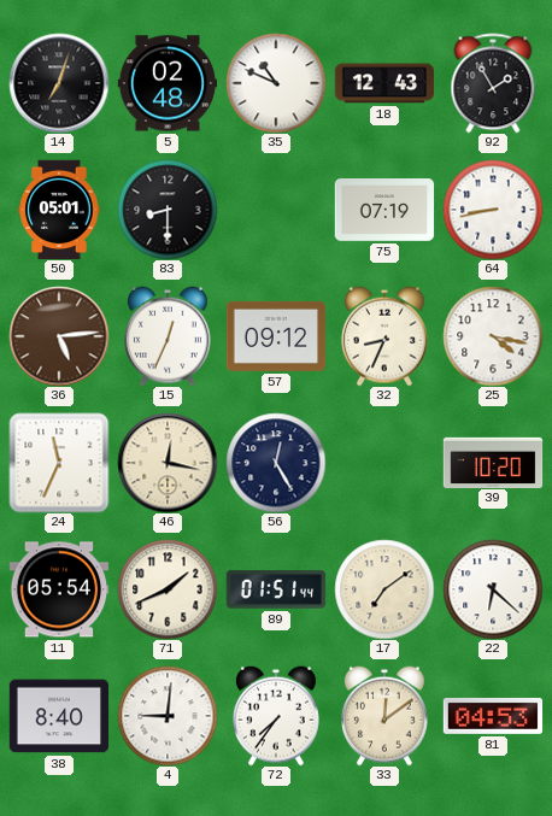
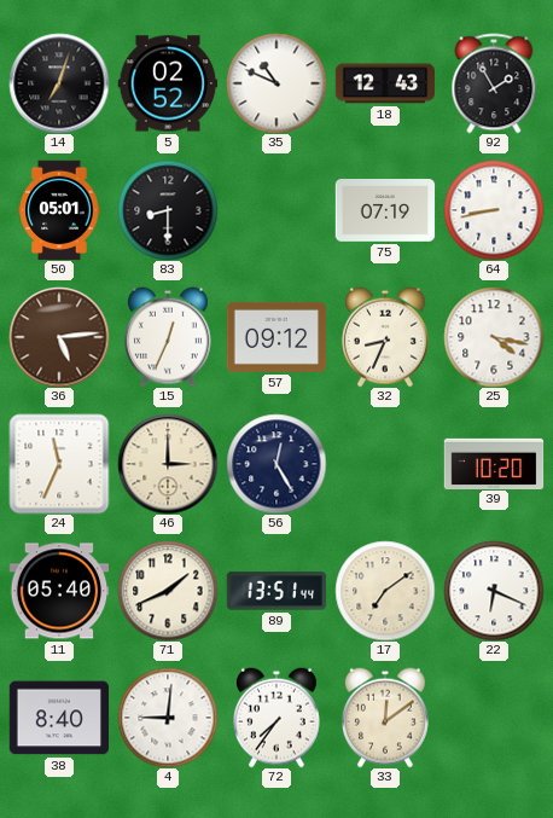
5: 02:48 -> 02:52
46: 12:17 -> 3:00
11: 05:54 -> 05:40
89: 01:51 -> 13:51
22: 6:22 -> 6:19
81: 04:53 -> none
